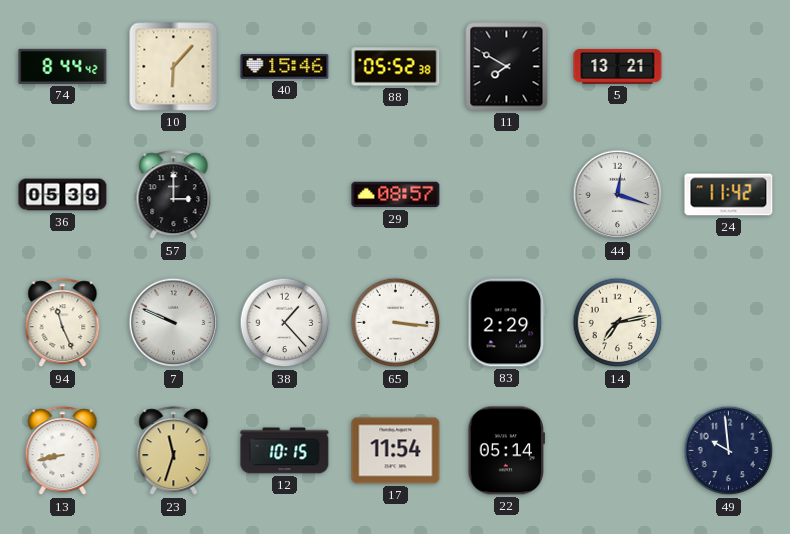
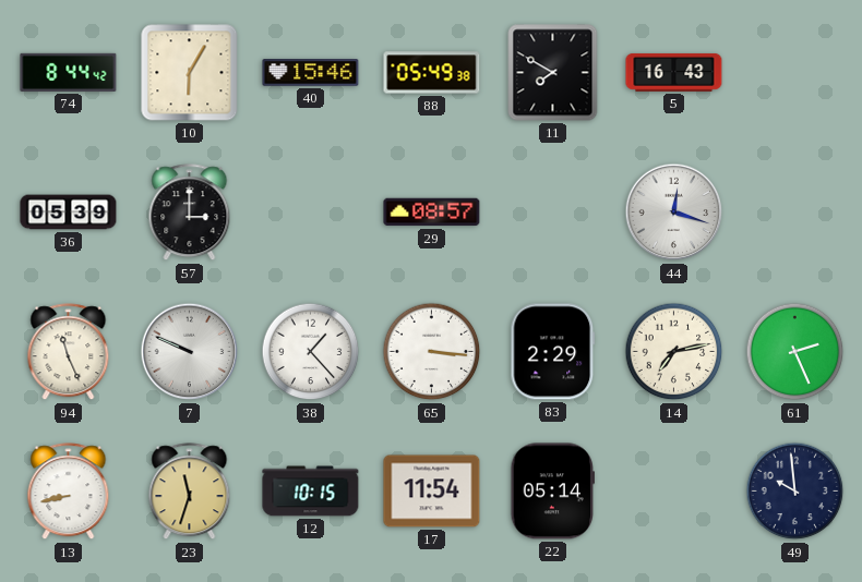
10: 6:07 -> 6:05
88: 05:52 -> 05:49
5: 13:21 -> 16:43
24: 11:42 -> none
61: none -> 2:26
